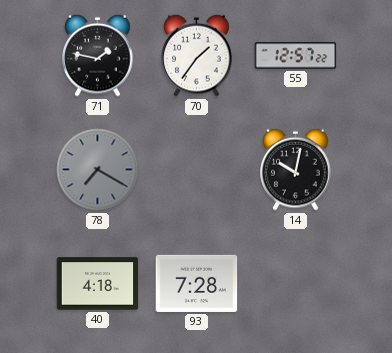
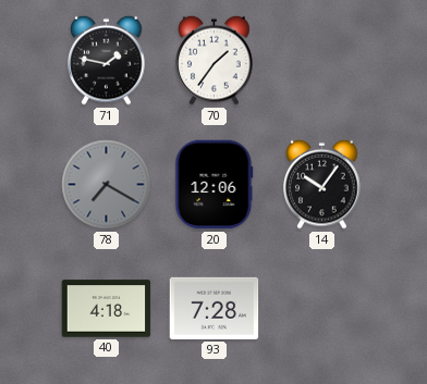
55: 12:57 -> none
20: none -> 12:06
14: 10:02 -> 10:06
